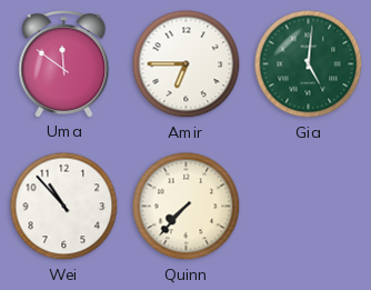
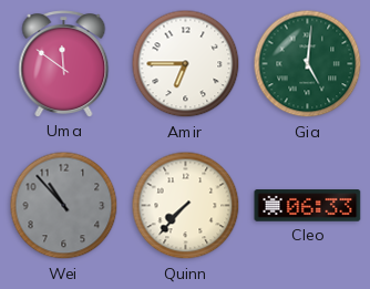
Wei dial: white -> grey
Cleo: none -> 06:33
